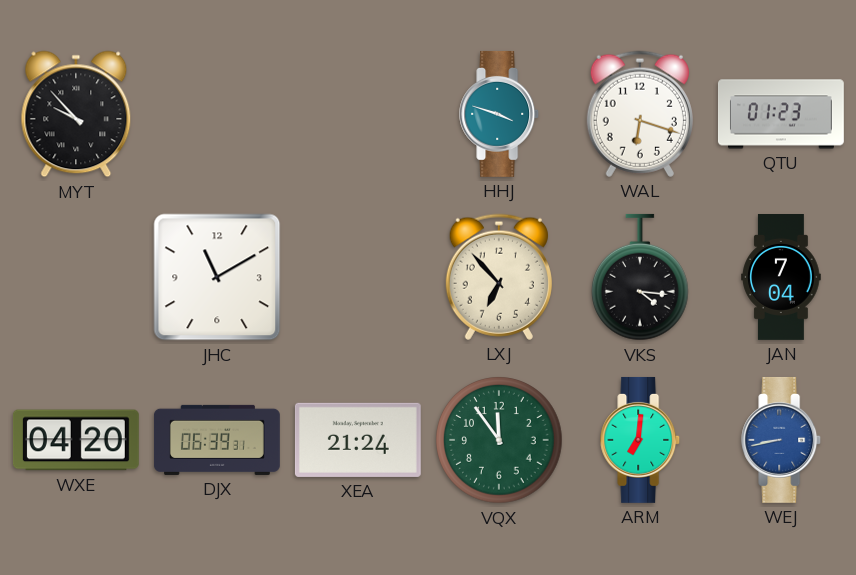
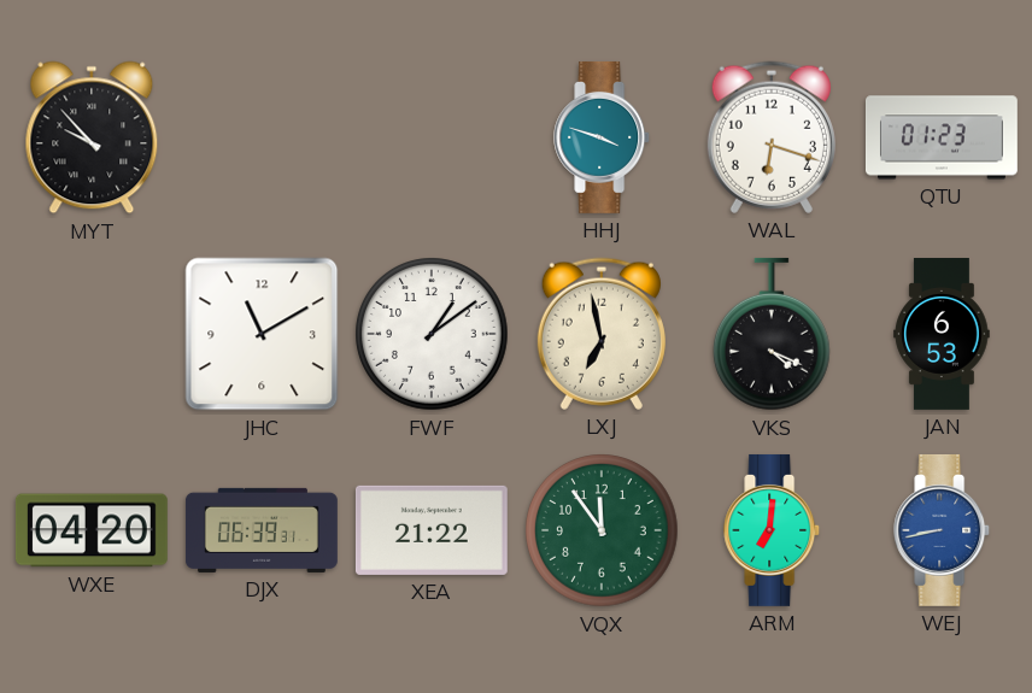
FWF: none -> 1:09
LXJ: 6:53 -> 6:58
VKS: 4:16 -> 4:19
JAN: 7:04 -> 6:53
XEA: 21:24 -> 21:22
